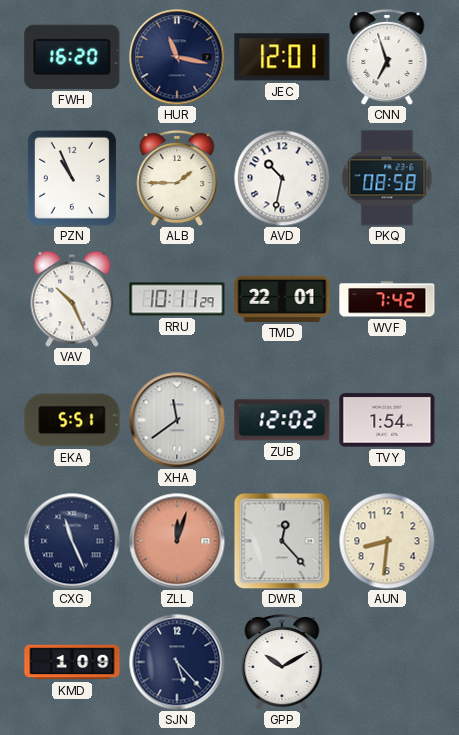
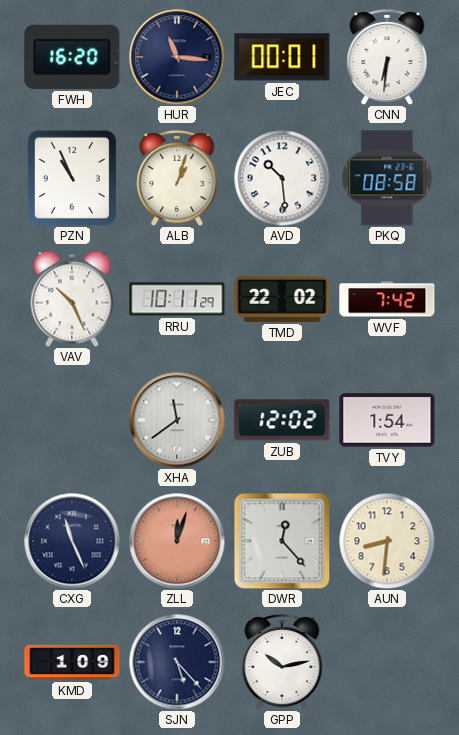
HUR: 11:17 -> 11:16
JEC: 12:01 -> 00:01
CNN: 6:57 -> 6:31
ALB: 1:45 -> 1:03
AVD: 10:32 -> 10:29
TMD: 22:01 -> 22:02
EKA: 5:51 -> none
GPP: 10:10 -> 10:13
